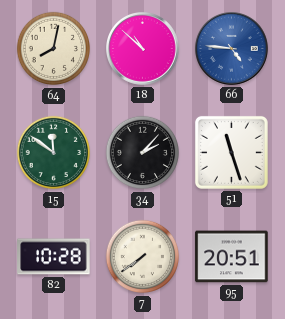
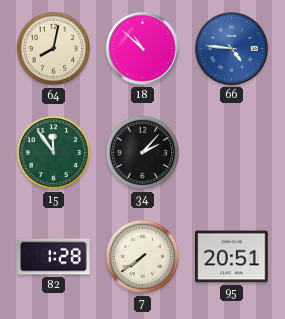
15: 11:51 -> 11:54
51: 11:27 -> none
82: 10:28 -> 1:28
